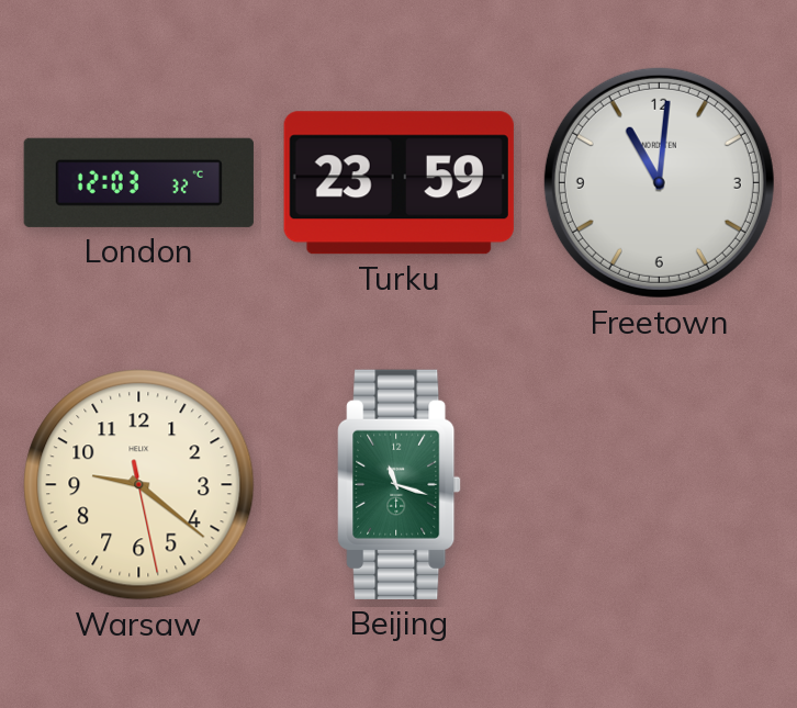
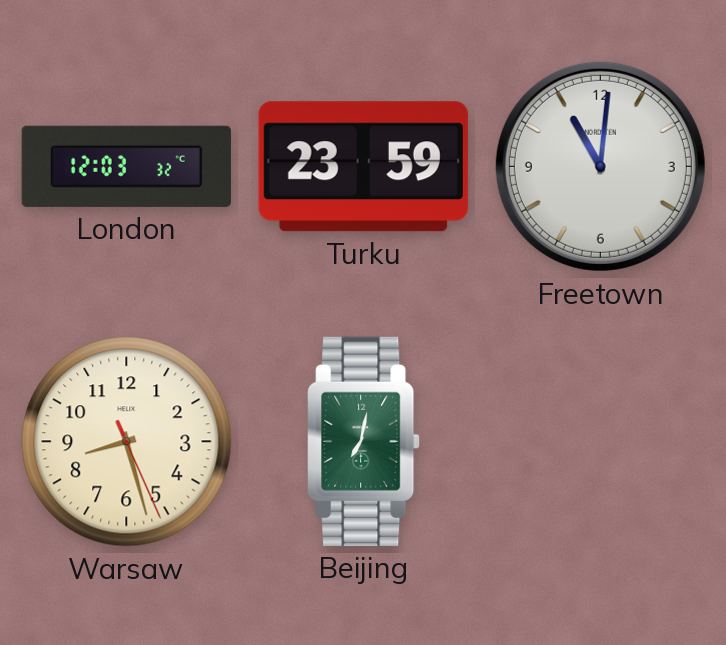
Warsaw: 9:21 -> 8:27
Beijing: 11:18 -> 7:02
